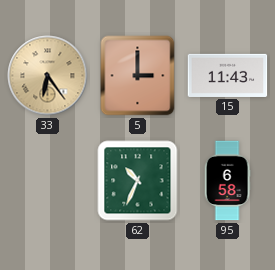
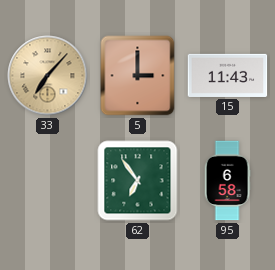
33: 6:24 -> 7:07
62: 10:34 -> 6:54
